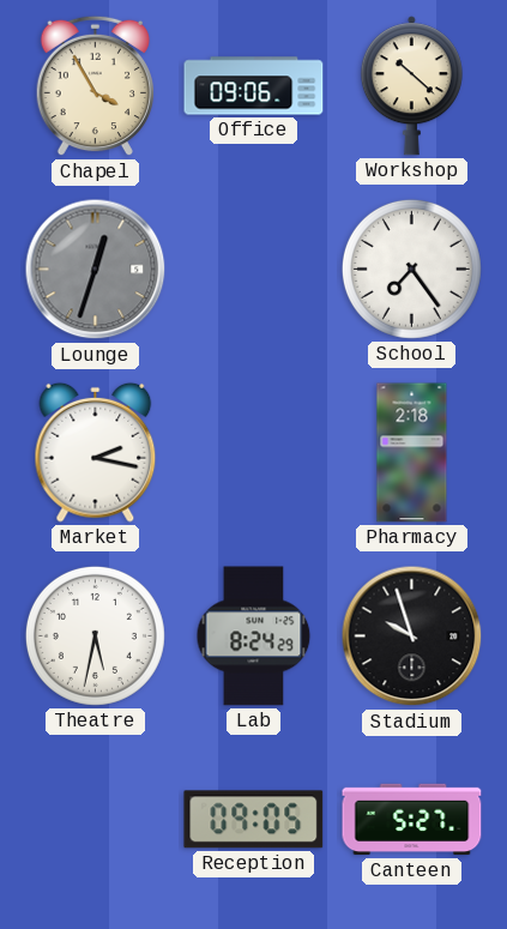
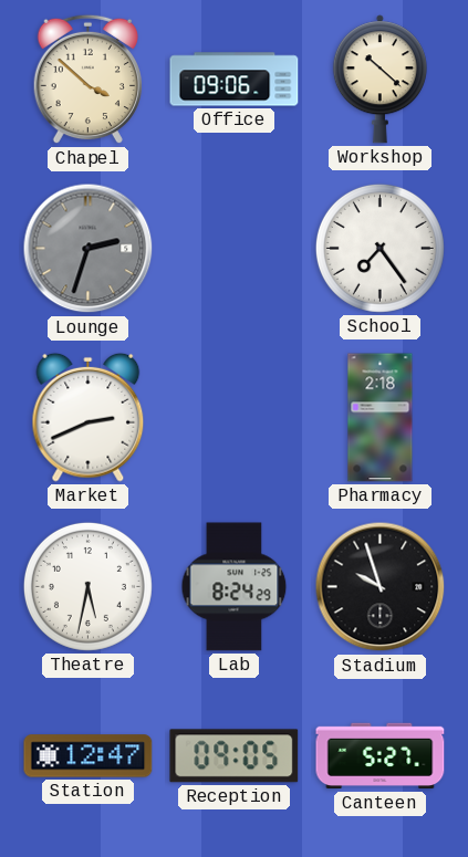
Chapel: 3:55 -> 3:52
Lounge: 12:33 -> 2:33
Market: 2:17 -> 2:41
Station: none -> 12:47
